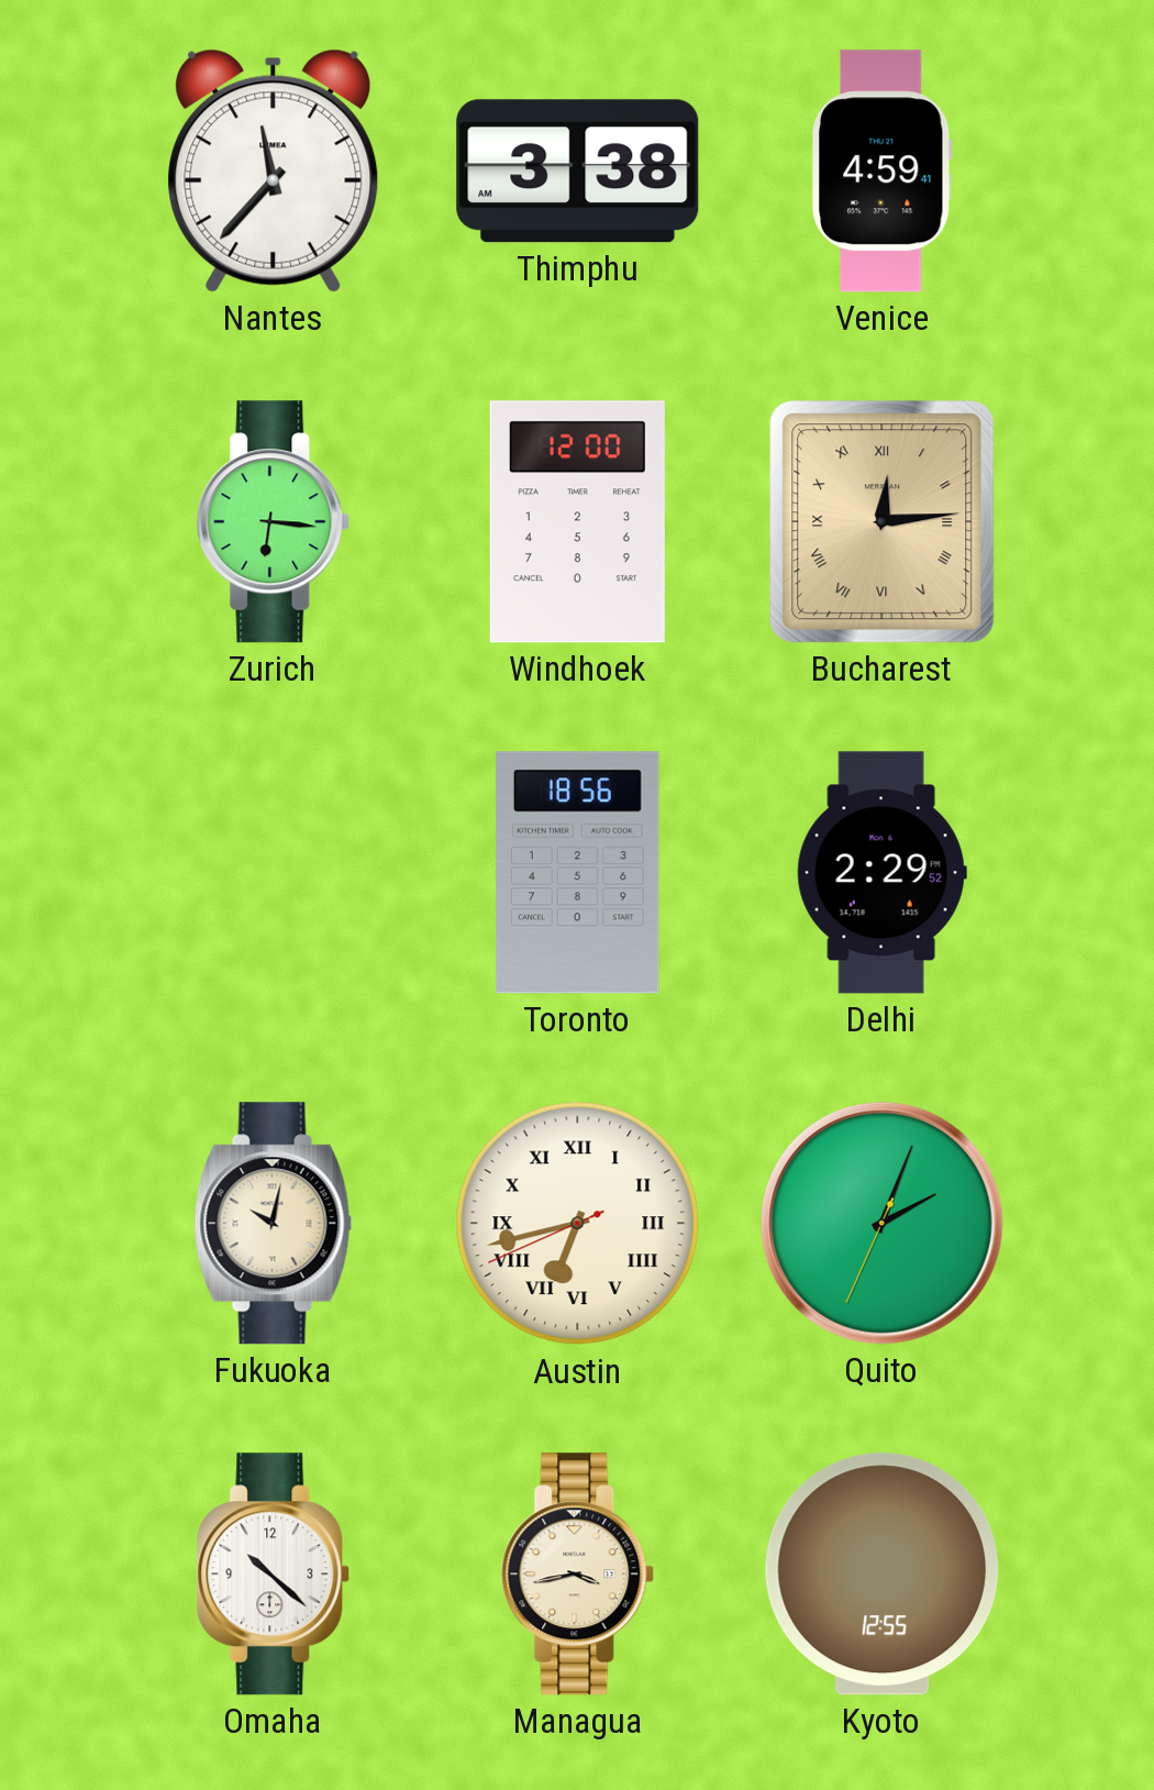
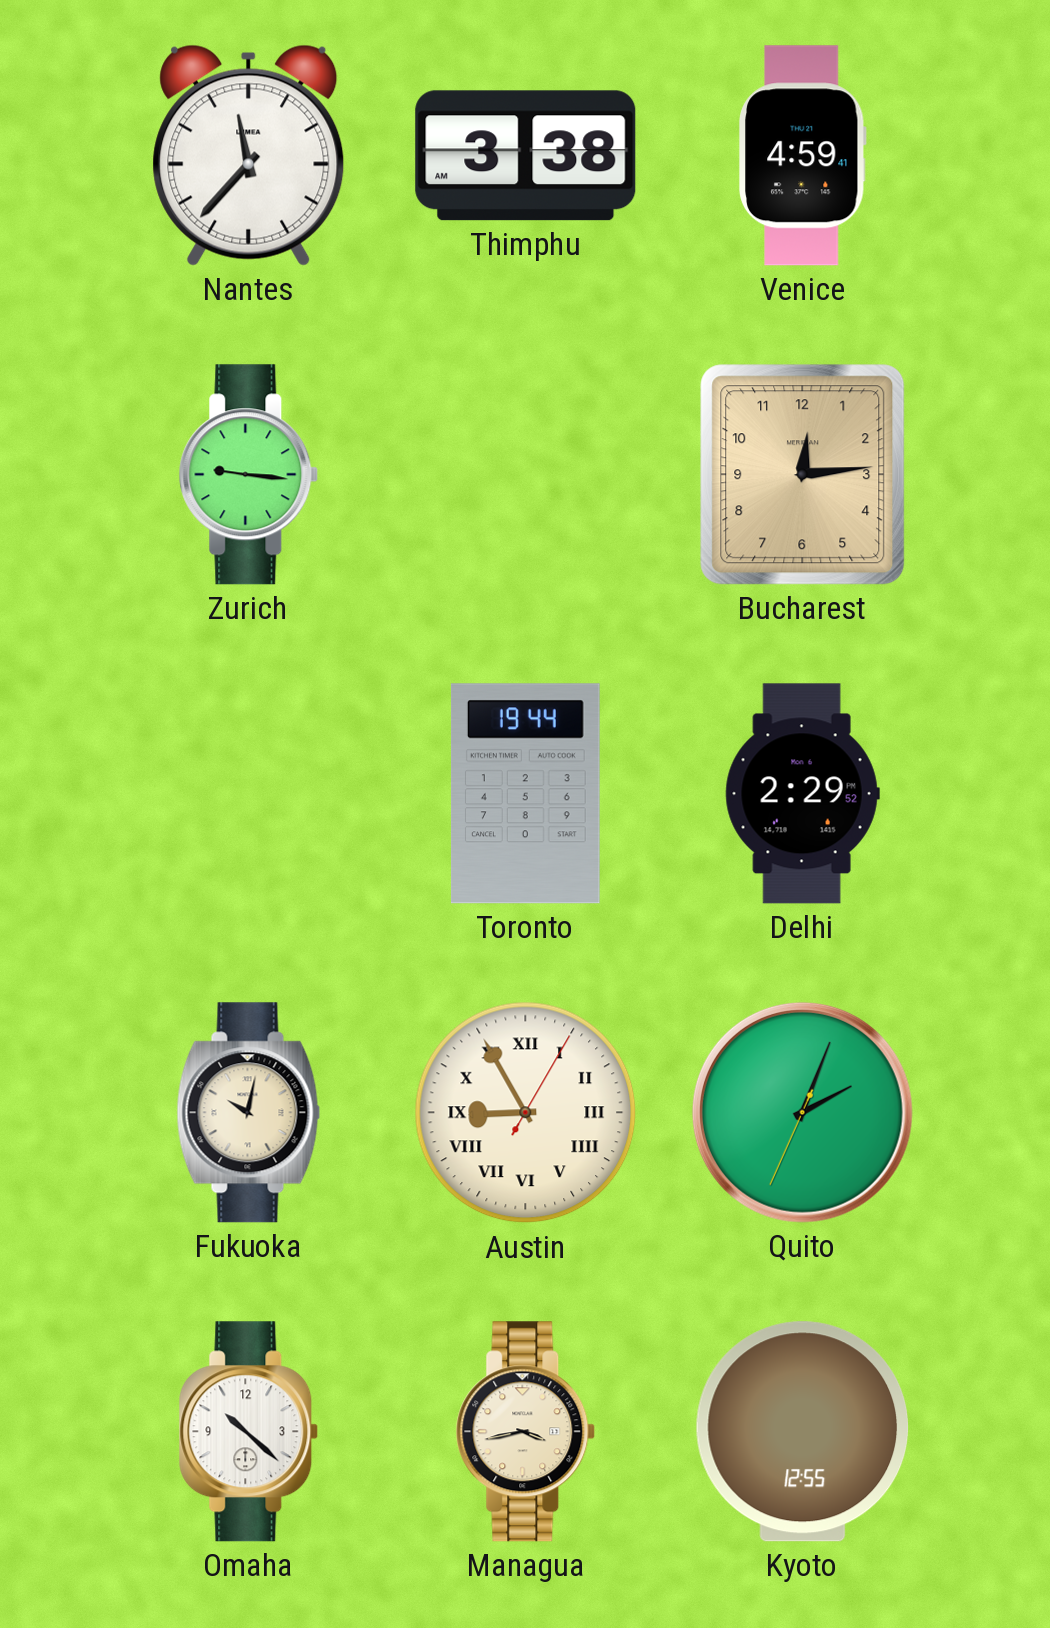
Zurich: 6:16 -> 9:16
Windhoek: 12:00 -> none
Bucharest numerals: Roman -> Arabic
Toronto: 18:56 -> 19:44
Austin: 6:42 -> 8:55
